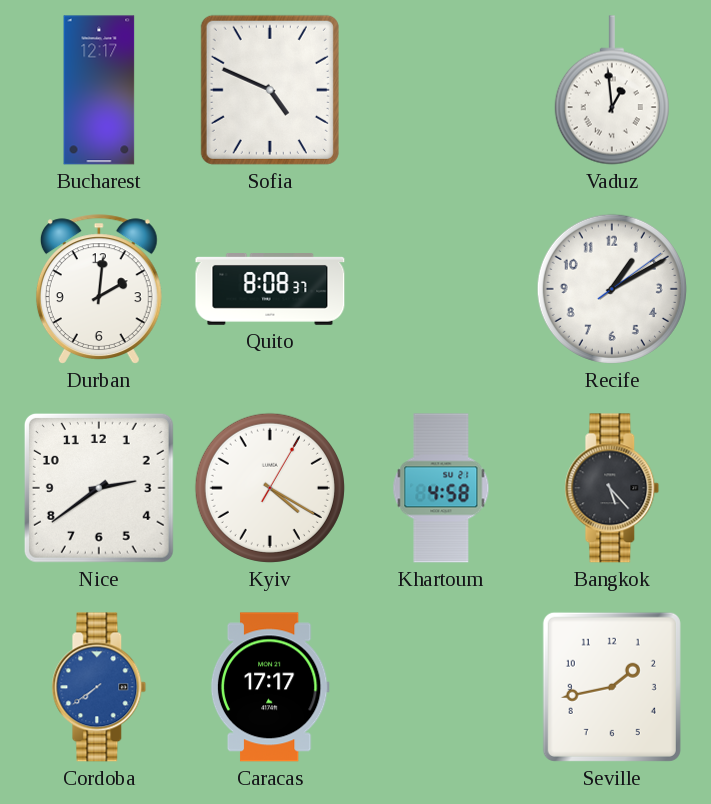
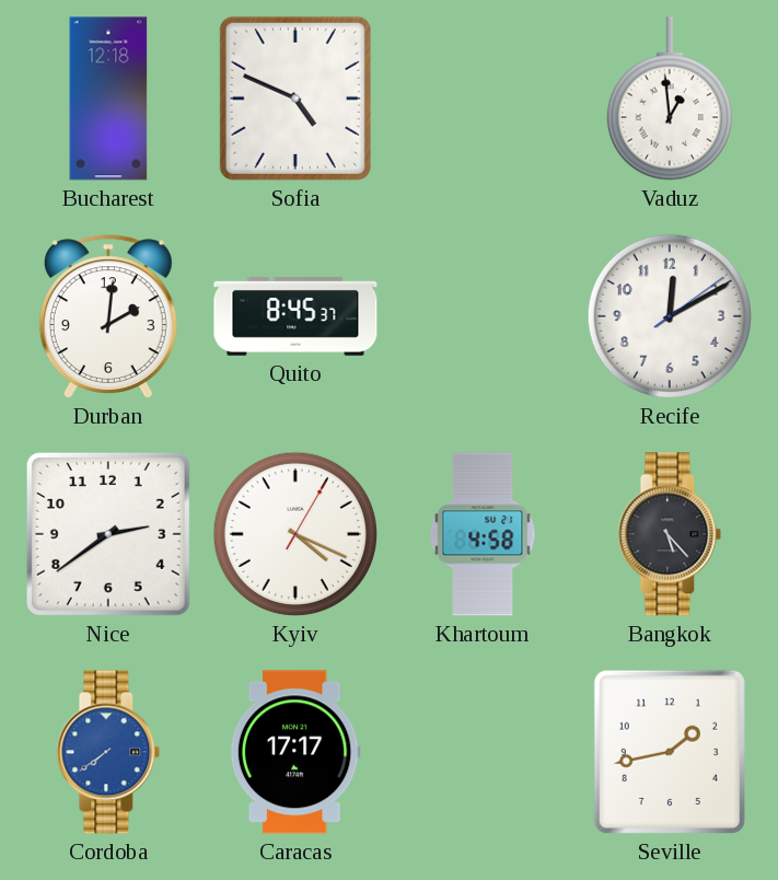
Bucharest: 12:17 -> 12:18
Quito: 8:08 -> 8:45
Recife: 1:10 -> 12:10
Kyiv: 4:20 -> 4:19
